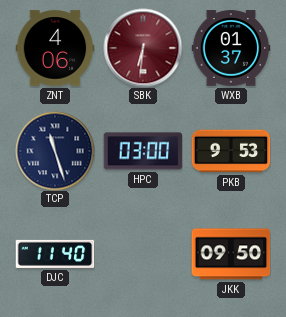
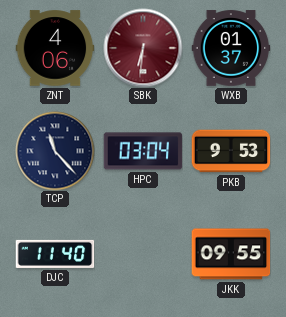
TCP: 11:27 -> 11:23
HPC: 03:00 -> 03:04
JKK: 09:50 -> 09:55
